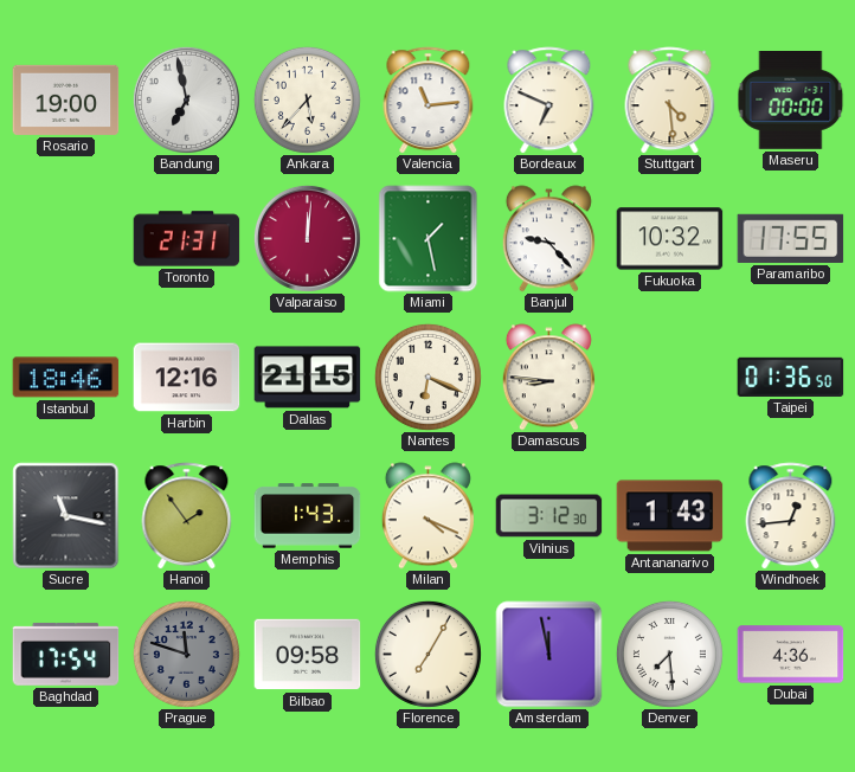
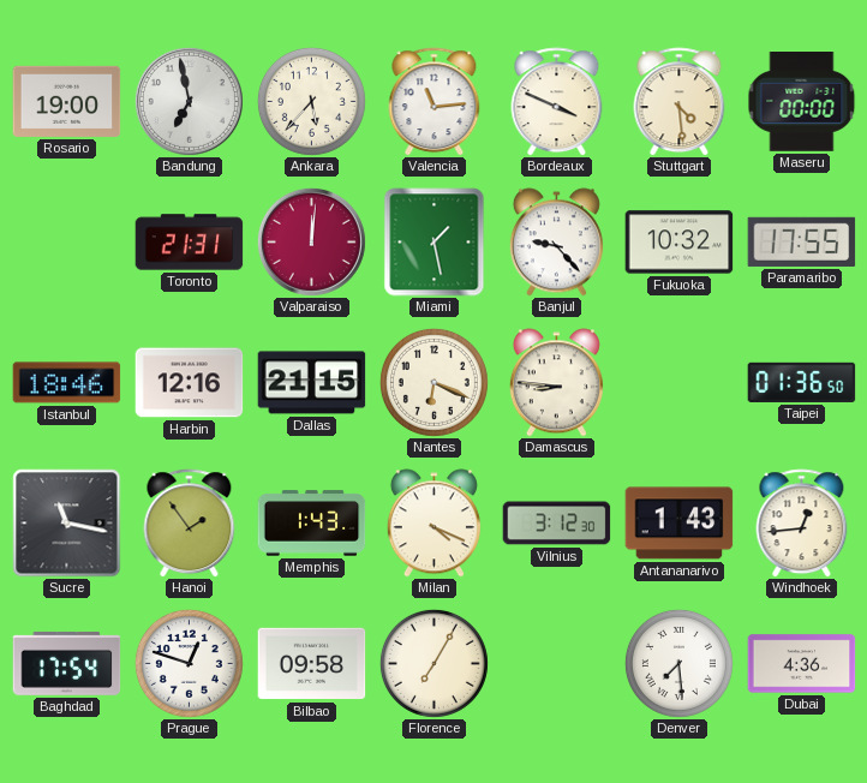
Bordeaux: 6:49 -> 3:49
Prague: 11:48 -> 12:48
Prague dial: grey -> white
Amsterdam: 11:58 -> none
